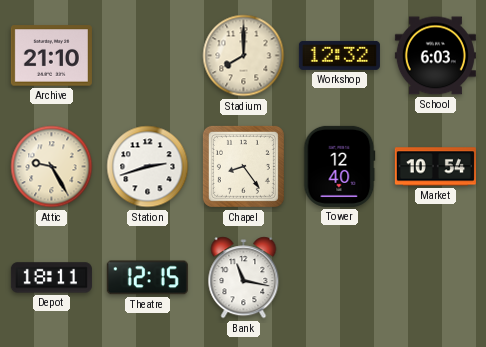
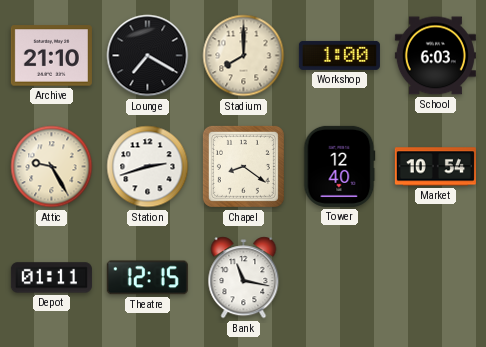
Lounge: none -> 7:20
Workshop: 12:32 -> 1:00
Chapel: 8:24 -> 8:21
Depot: 18:11 -> 01:11
